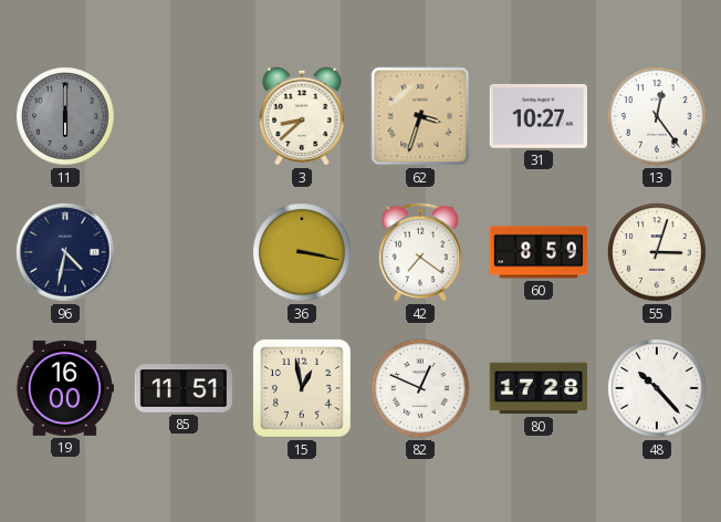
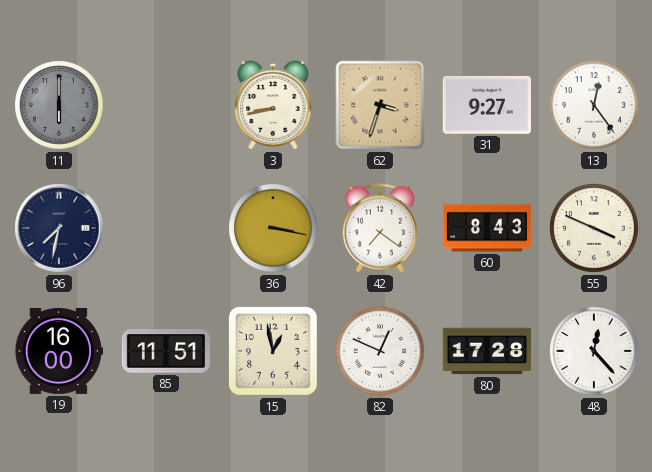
3: 8:38 -> 8:43
31: 10:27 -> 9:27
96: 4:32 -> 7:32
60: 8:59 -> 8:43
55: 3:03 -> 3:49
48: 10:23 -> 12:23
